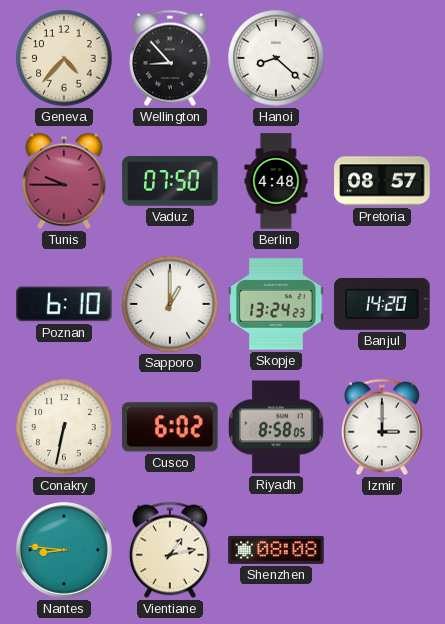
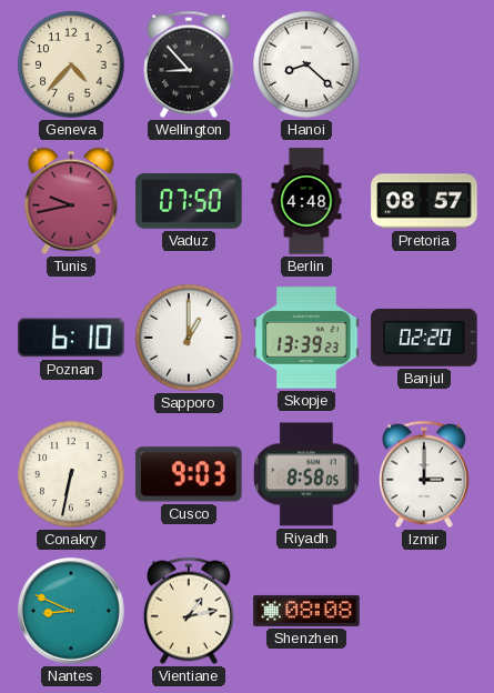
Tunis: 9:45 -> 9:43
Skopje: 13:24 -> 13:39
Banjul: 14:20 -> 02:20
Cusco: 6:02 -> 9:03
Nantes: 8:46 -> 8:49
